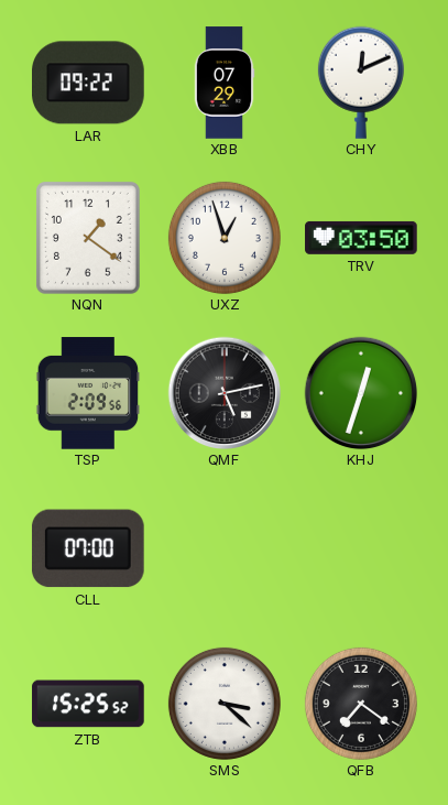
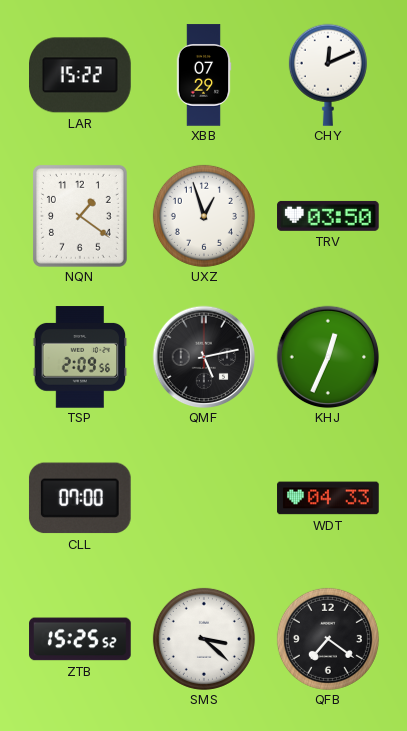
LAR: 09:22 -> 15:22
KHJ: 12:33 -> 12:34
WDT: none -> 04:33
